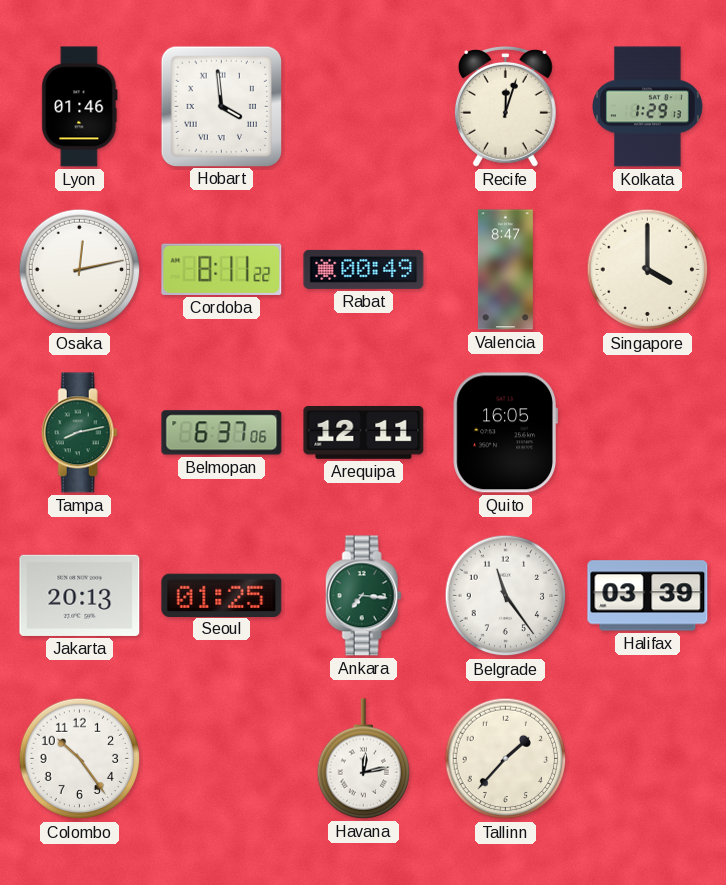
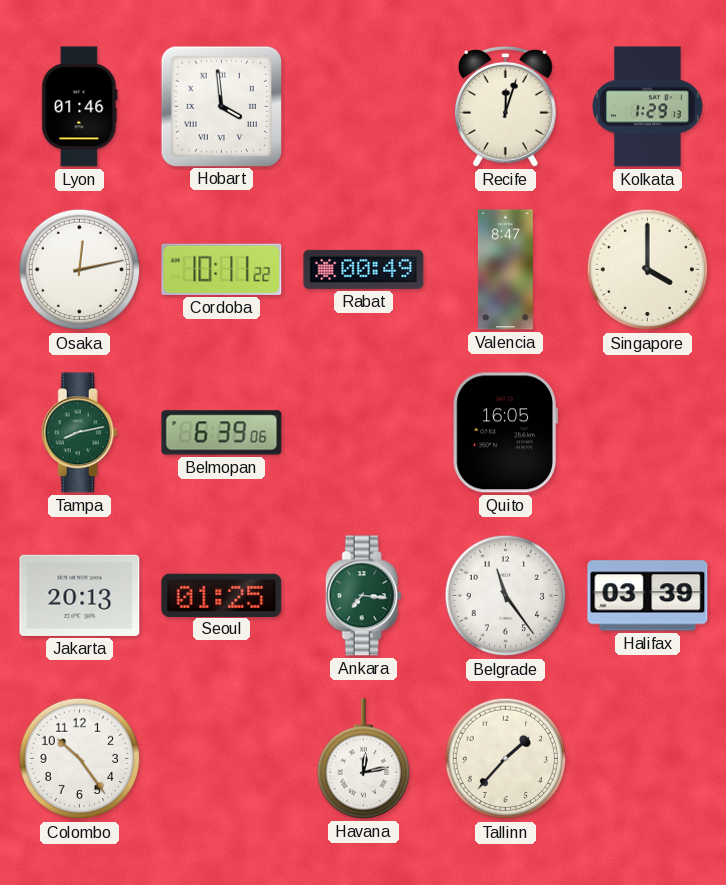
Cordoba: 8:11 -> 10:11
Belmopan: 6:37 -> 6:39
Arequipa: 12:11 -> none
